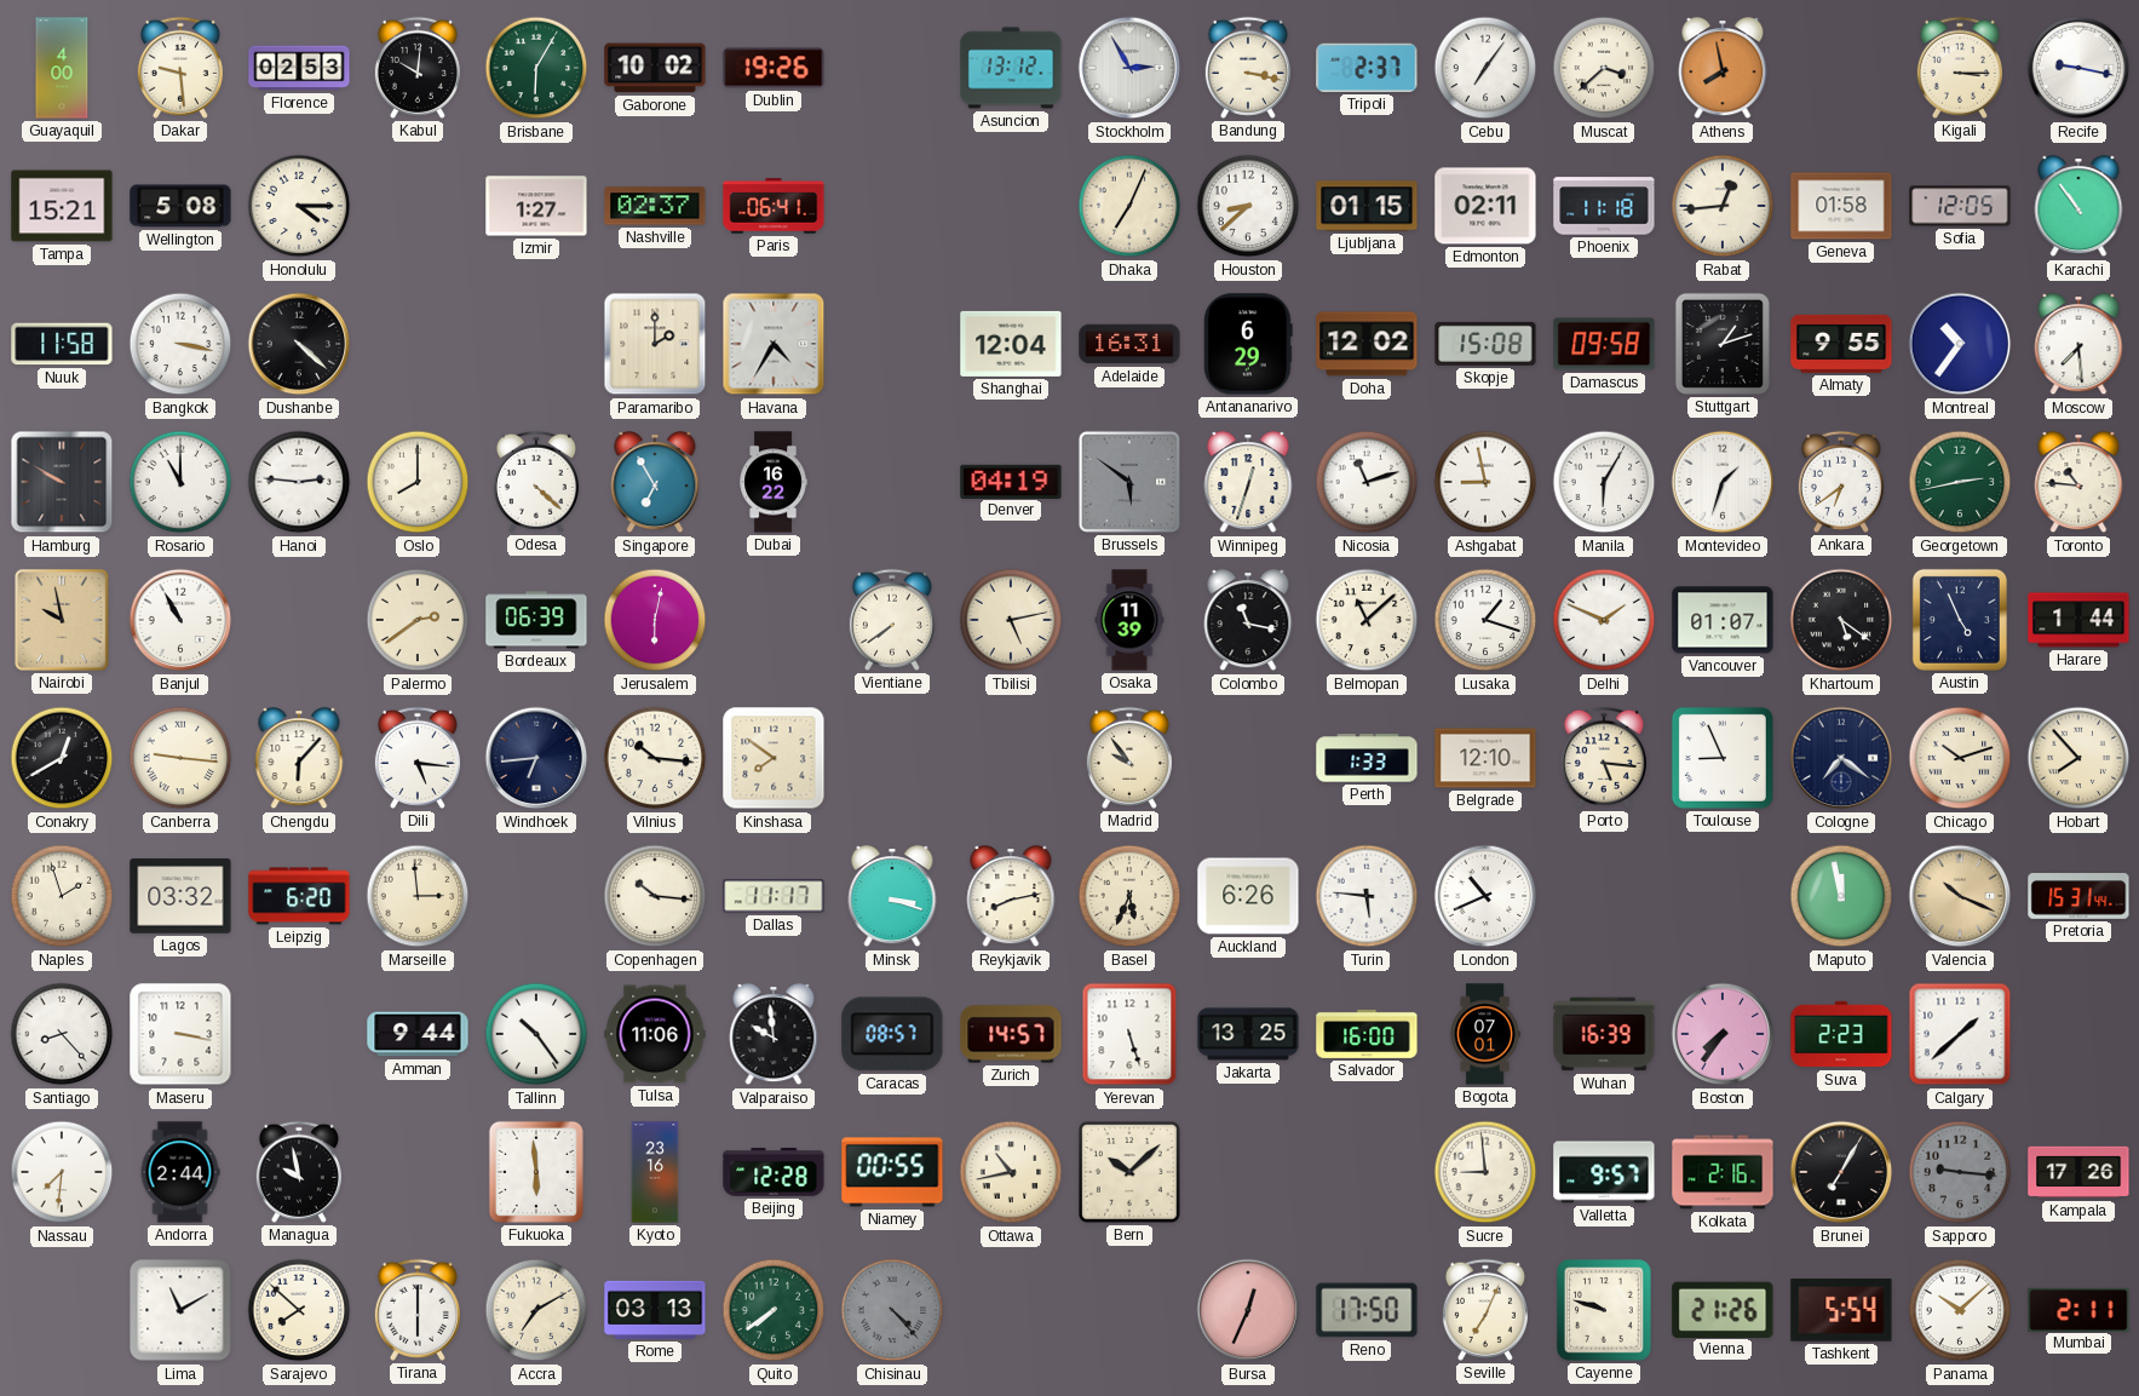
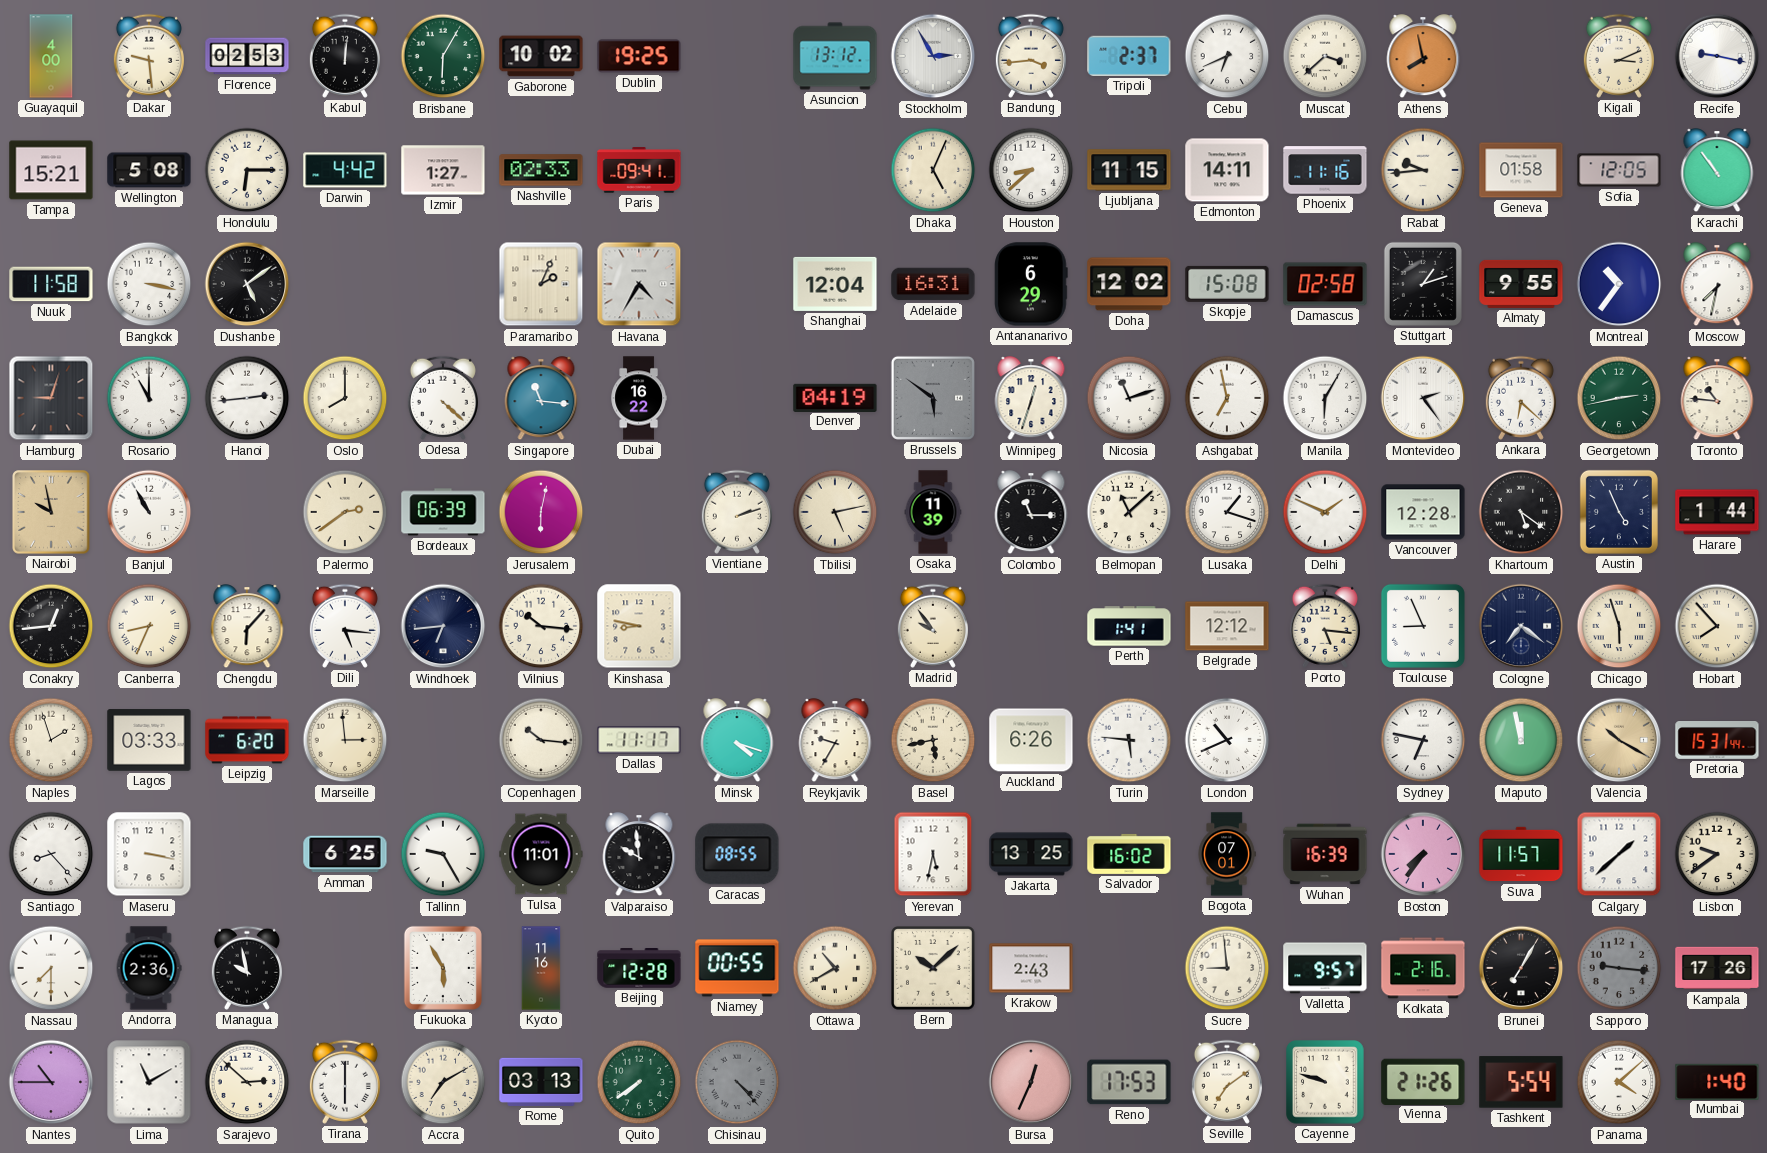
Kabul: 10:01 -> 12:01
Dublin: 19:26 -> 19:25
Bandung: 3:17 -> 3:44
Cebu: 7:06 -> 6:41
Kigali: 3:15 -> 3:11
Honolulu: 4:15 -> 6:15
Darwin: none -> 4:42
Nashville: 02:37 -> 02:33
Paris: 06:41 -> 09:41
Dhaka: 7:04 -> 5:04
Ljubljana: 01:15 -> 11:15
Edmonton: 02:11 -> 14:11
Phoenix: 11:18 -> 11:16
Rabat: 12:44 -> 9:44
Dushanbe: 4:22 -> 5:09
Paramaribo: 2:00 -> 2:04
Damascus: 09:58 -> 02:58
Moscow: 7:29 -> 7:32
Hamburg: 9:50 -> 9:03
Hanoi: 2:46 -> 2:44
Singapore: 6:55 -> 11:16
Ashgabat: 8:58 -> 6:58
Montevideo: 1:33 -> 2:24
Ankara: 6:39 -> 6:22
Vientiane: 7:39 -> 2:12
Colombo: 11:17 -> 11:15
Vancouver: 01:07 -> 12:28
Conakry: 12:40 -> 12:44
Canberra: 9:16 -> 8:34
Kinshasa: 7:51 -> 8:47
Perth: 1:33 -> 1:41
Belgrade: 12:10 -> 12:12
Chicago: 10:12 -> 5:57
Lagos: 03:32 -> 03:33
Minsk: 3:18 -> 4:18
Reykjavik: 8:13 -> 9:35
Basel: 5:34 -> 5:43
Sydney: none -> 6:47
Valencia: 10:19 -> 10:20
Amman: 9:44 -> 6:25
Tallinn: 10:24 -> 9:25
Tulsa: 11:06 -> 11:01
Caracas: 08:57 -> 08:55
Zurich: 14:57 -> none
Yerevan: 5:27 -> 5:32
Salvador: 16:00 -> 16:02
Suva: 2:23 -> 11:57
Lisbon: none -> 9:39
Nassau: 7:31 -> 7:30
Andorra: 2:44 -> 2:36
Fukuoka: 5:59 -> 5:55
Kyoto: 23:16 -> 11:16
Ottawa: 10:43 -> 10:40
Krakow: none -> 2:43
Nantes: none -> 10:45
Sarajevo: 7:52 -> 2:52
Reno: 17:50 -> 17:53
Seville: 7:04 -> 7:09
Panama: 10:08 -> 4:08
Mumbai: 2:11 -> 1:40
